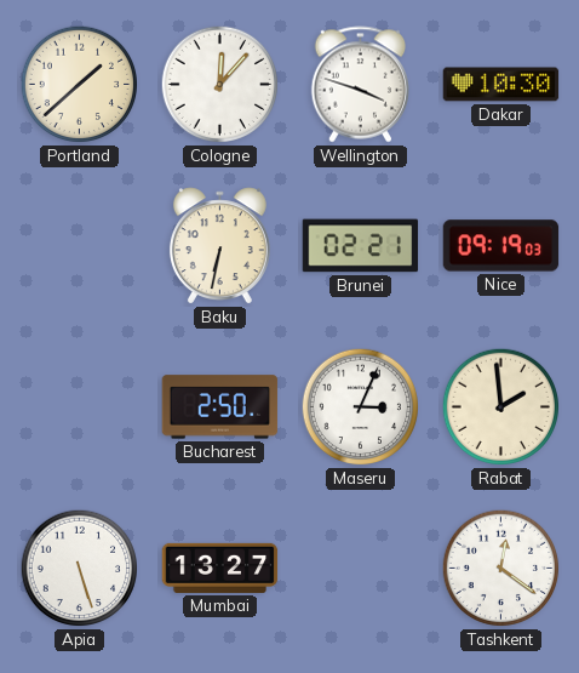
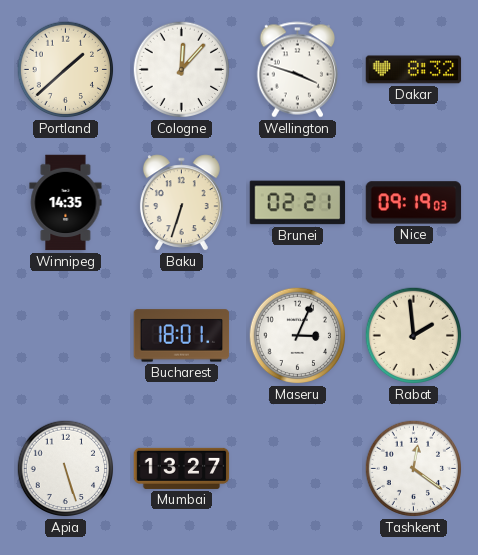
Dakar: 10:30 -> 8:32
Winnipeg: none -> 14:35
Baku: 6:32 -> 6:33
Bucharest: 2:50 -> 18:01
